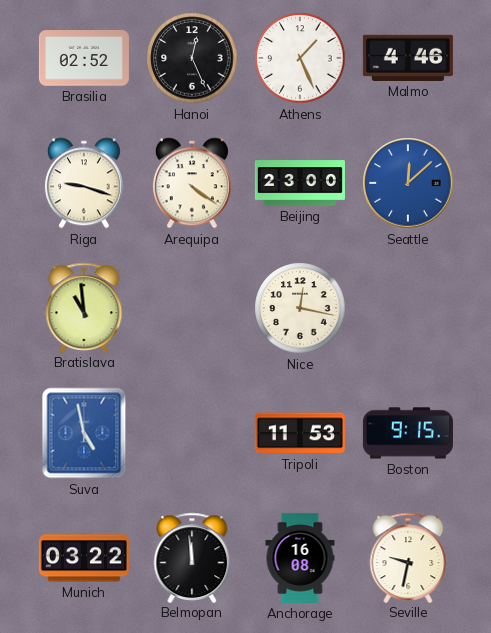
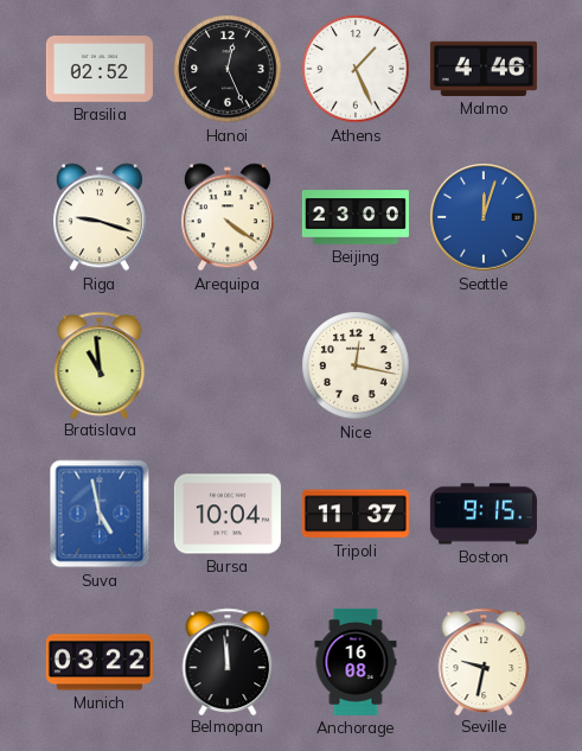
Seattle: 12:08 -> 12:03
Bursa: none -> 10:04
Tripoli: 11:53 -> 11:37
